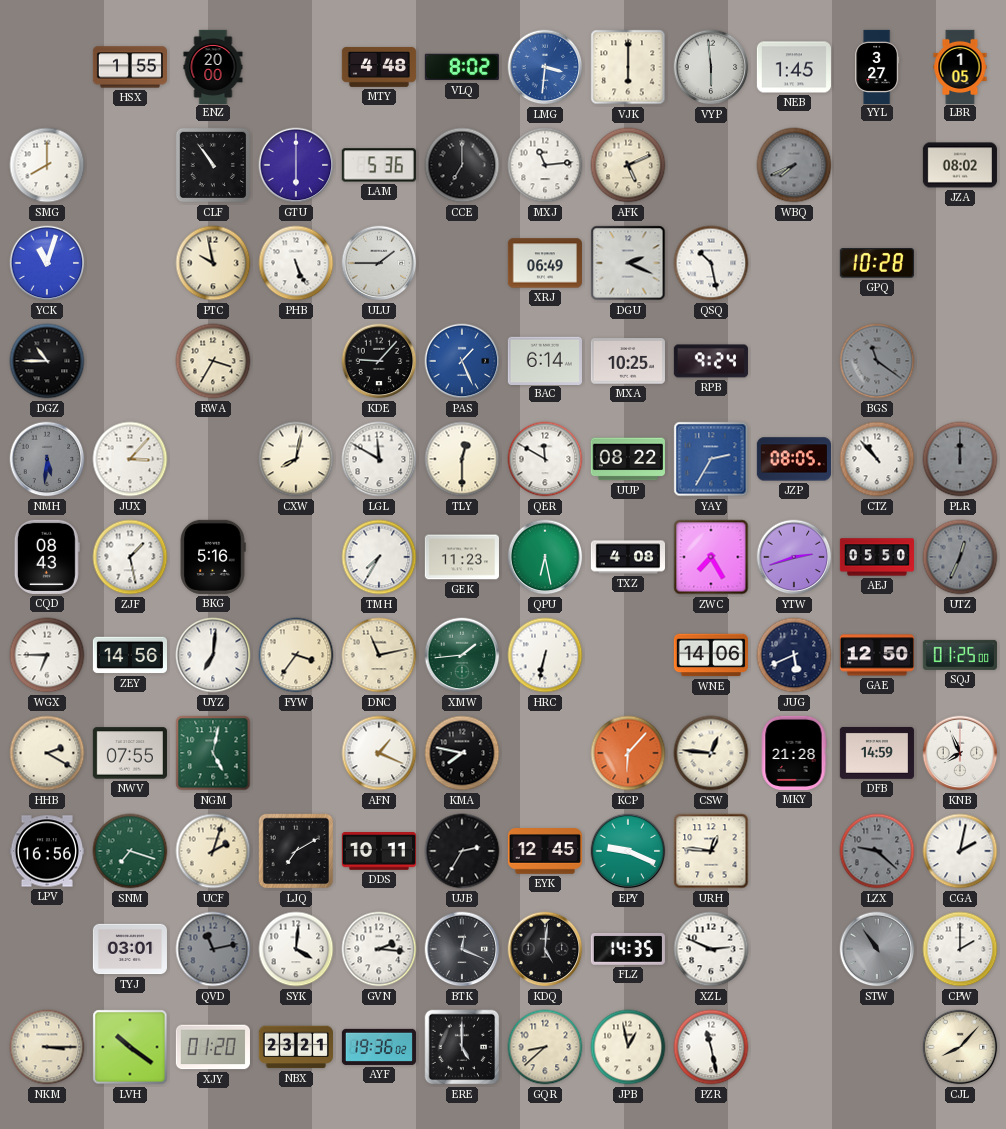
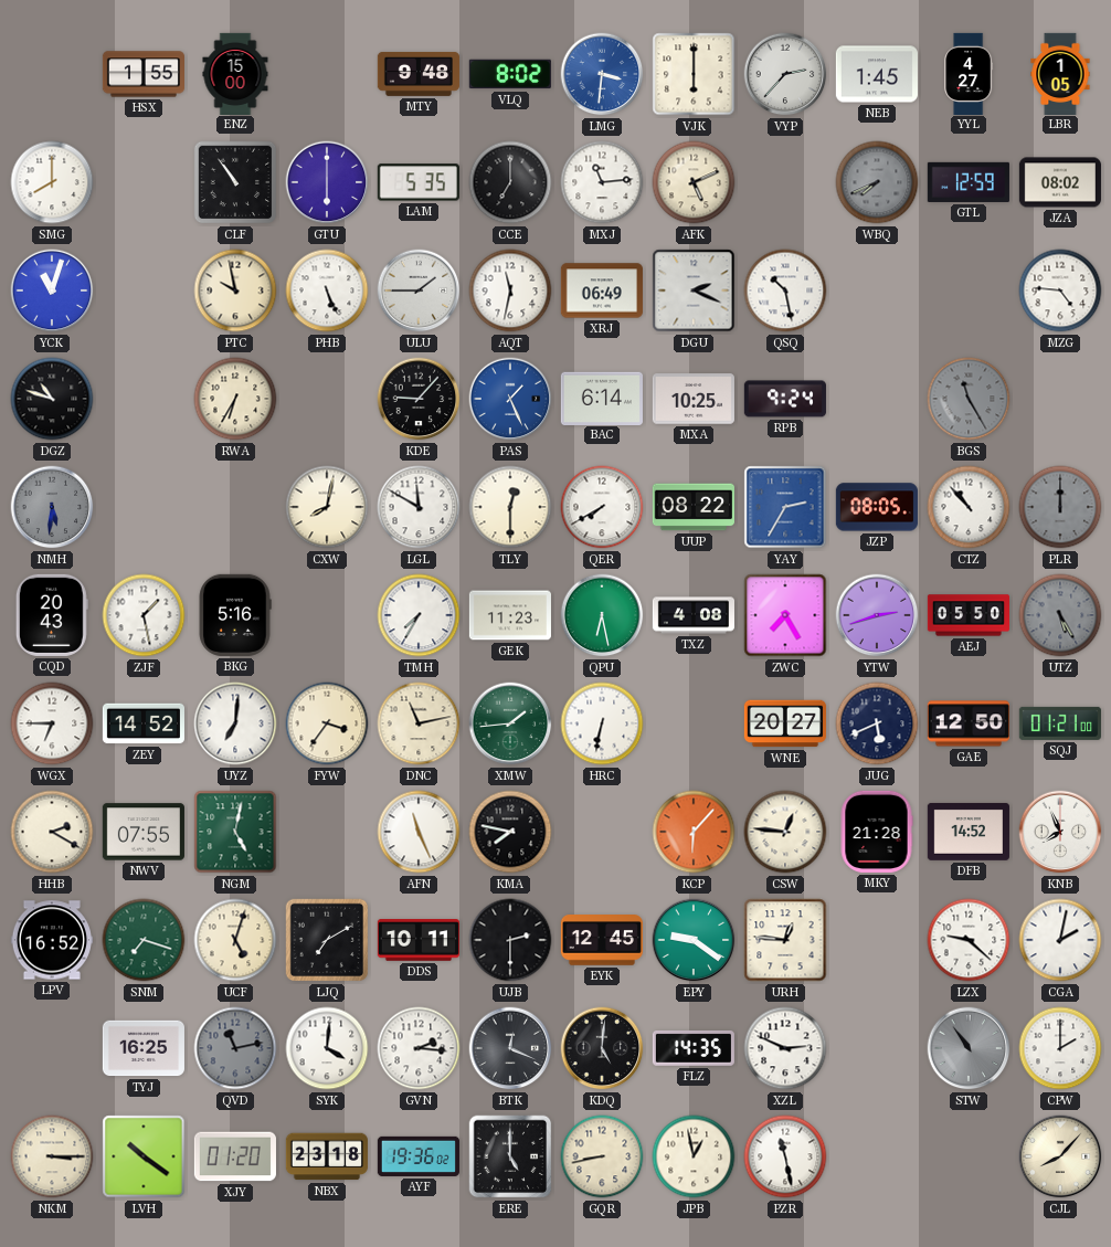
ENZ: 20:00 -> 15:00
MTY: 4:48 -> 9:48
VYP: 5:59 -> 2:37
YYL: 3:27 -> 4:27
LAM: 5:36 -> 5:35
GTL: none -> 12:59
AQT: none -> 11:32
GPQ: 10:28 -> none
MZG: none -> 4:46
DGZ: 10:45 -> 10:48
RWA: 3:35 -> 6:35
BGS: 11:21 -> 11:25
JUX: 3:07 -> none
QER: 11:50 -> 7:40
CQD: 08:43 -> 20:43
UTZ: 12:34 -> 5:25
ZEY: 14:56 -> 14:52
WNE: 14:06 -> 20:27
SQJ: 01:25 -> 01:21
AFN: 1:19 -> 11:26
DFB: 14:59 -> 14:52
LPV: 16:56 -> 16:52
UCF: 2:03 -> 5:03
UJB: 2:35 -> 2:30
EPY: 9:19 -> 9:21
LZX dial: grey -> white
TYJ: 03:01 -> 16:25
NBX: 23:21 -> 23:18
GQR: 8:38 -> 8:43
